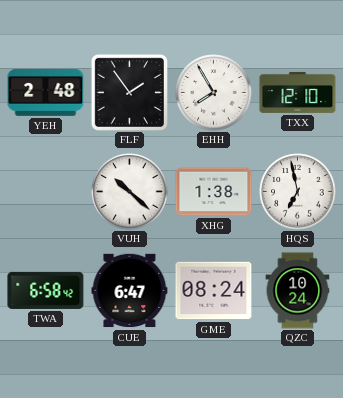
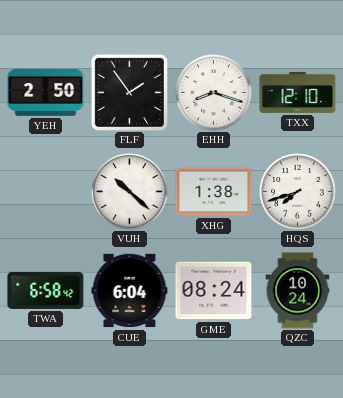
YEH: 2:48 -> 2:50
EHH: 7:55 -> 8:18
HQS: 6:58 -> 7:42
CUE: 6:47 -> 6:04
